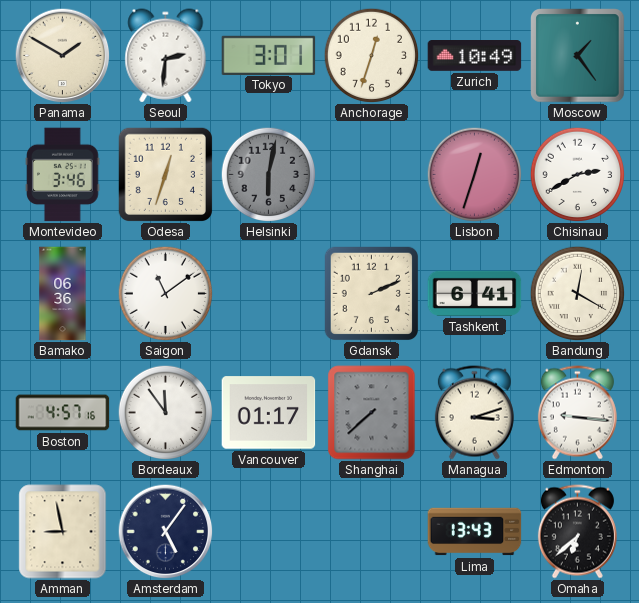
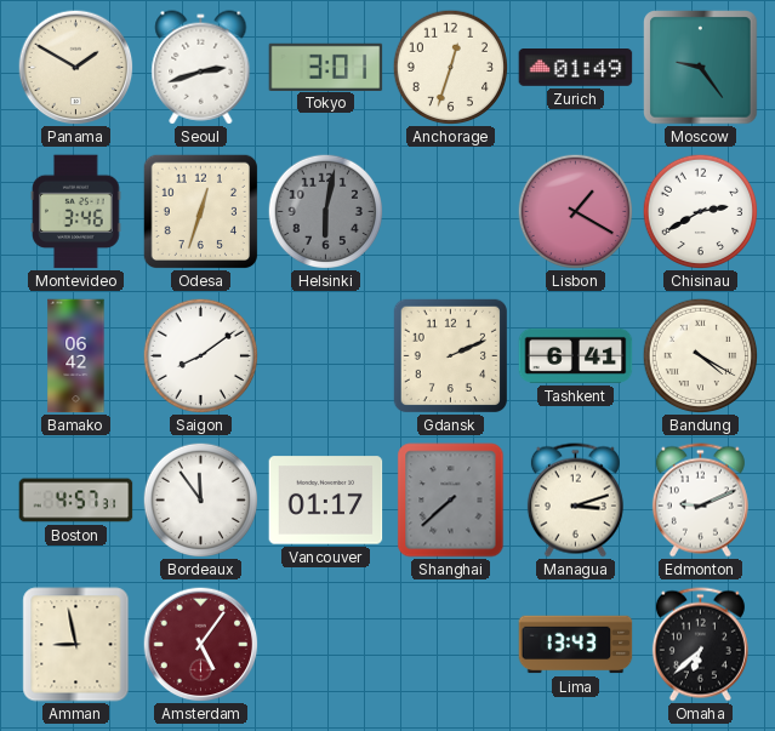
Seoul: 2:31 -> 2:42
Zurich: 10:49 -> 01:49
Moscow: 1:24 -> 9:24
Lisbon: 12:33 -> 1:20
Bamako: 06:36 -> 06:42
Saigon: 11:09 -> 8:09
Bandung: 12:20 -> 4:20
Boston: 4:57:16 -> 4:57:31
Edmonton: 9:16 -> 9:11
Amsterdam dial: navy -> burgundy
